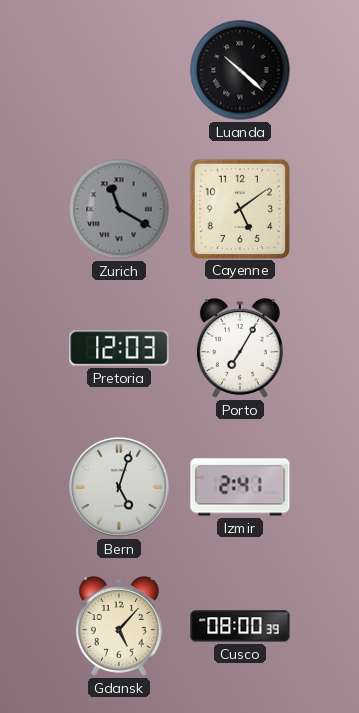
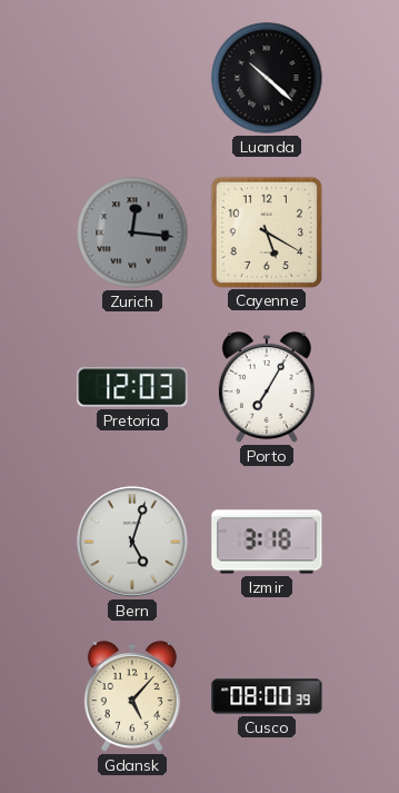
Zurich: 11:20 -> 12:16
Cayenne: 5:09 -> 5:20
Izmir: 2:41 -> 3:18
